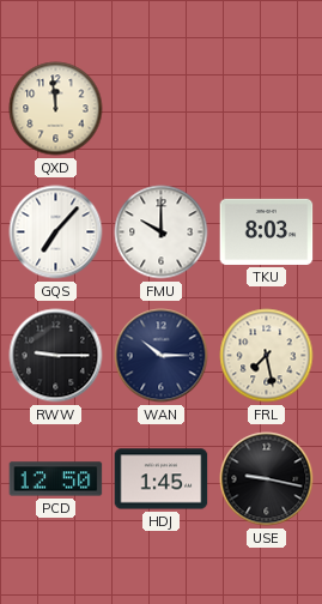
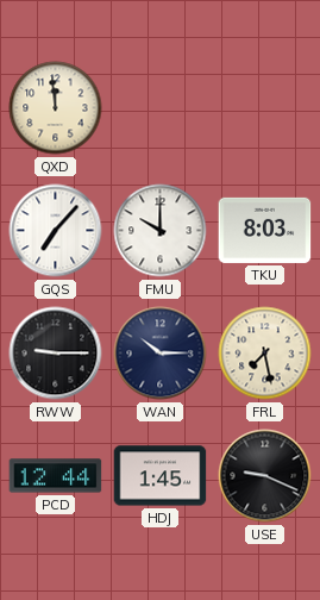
PCD: 12:50 -> 12:44
USE: 9:17 -> 9:19
